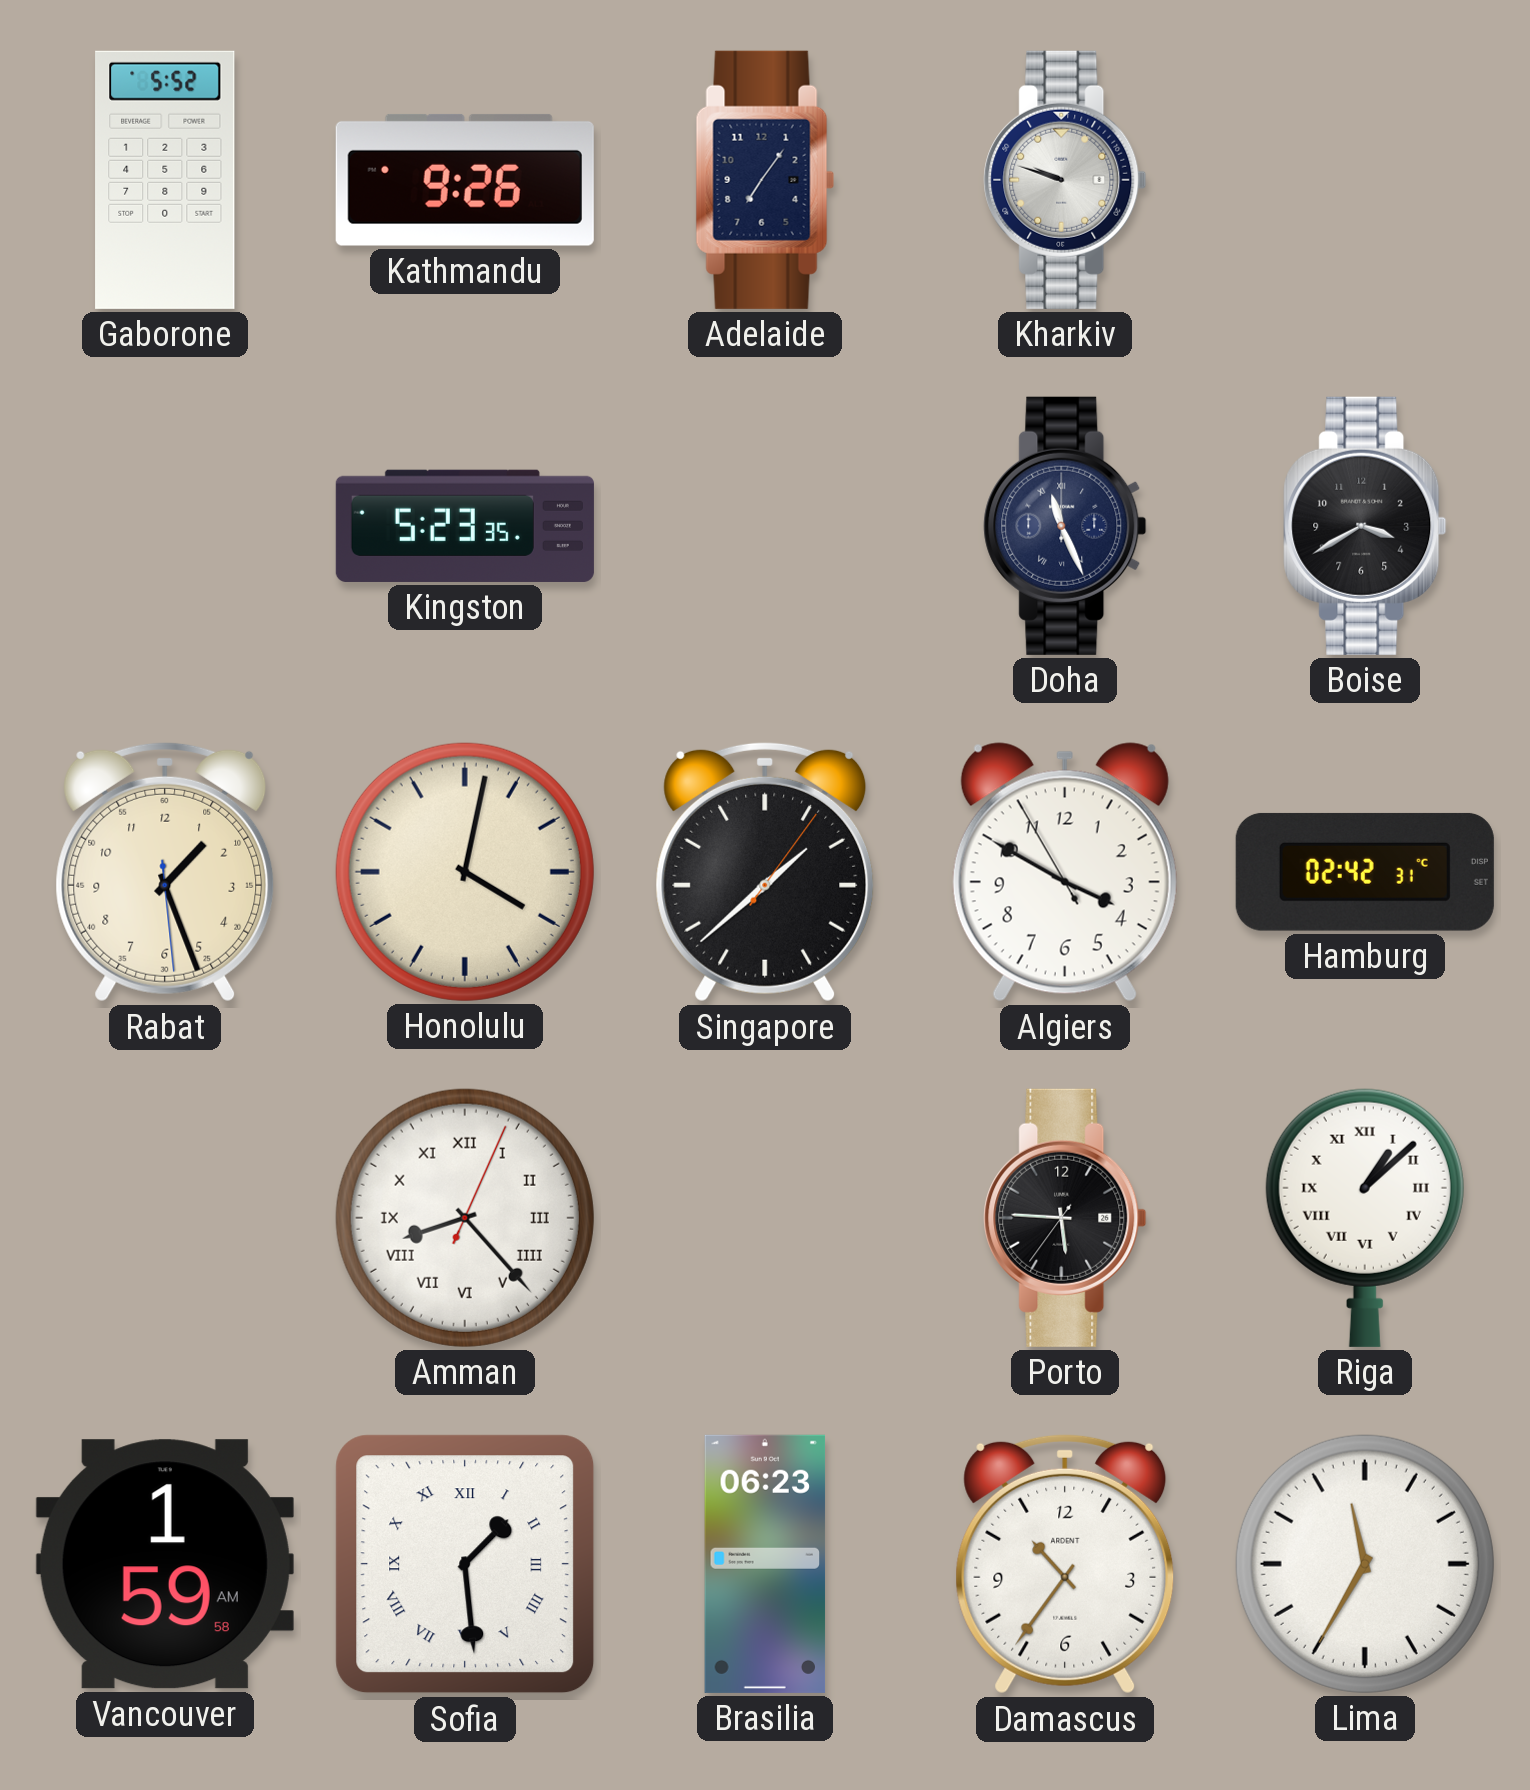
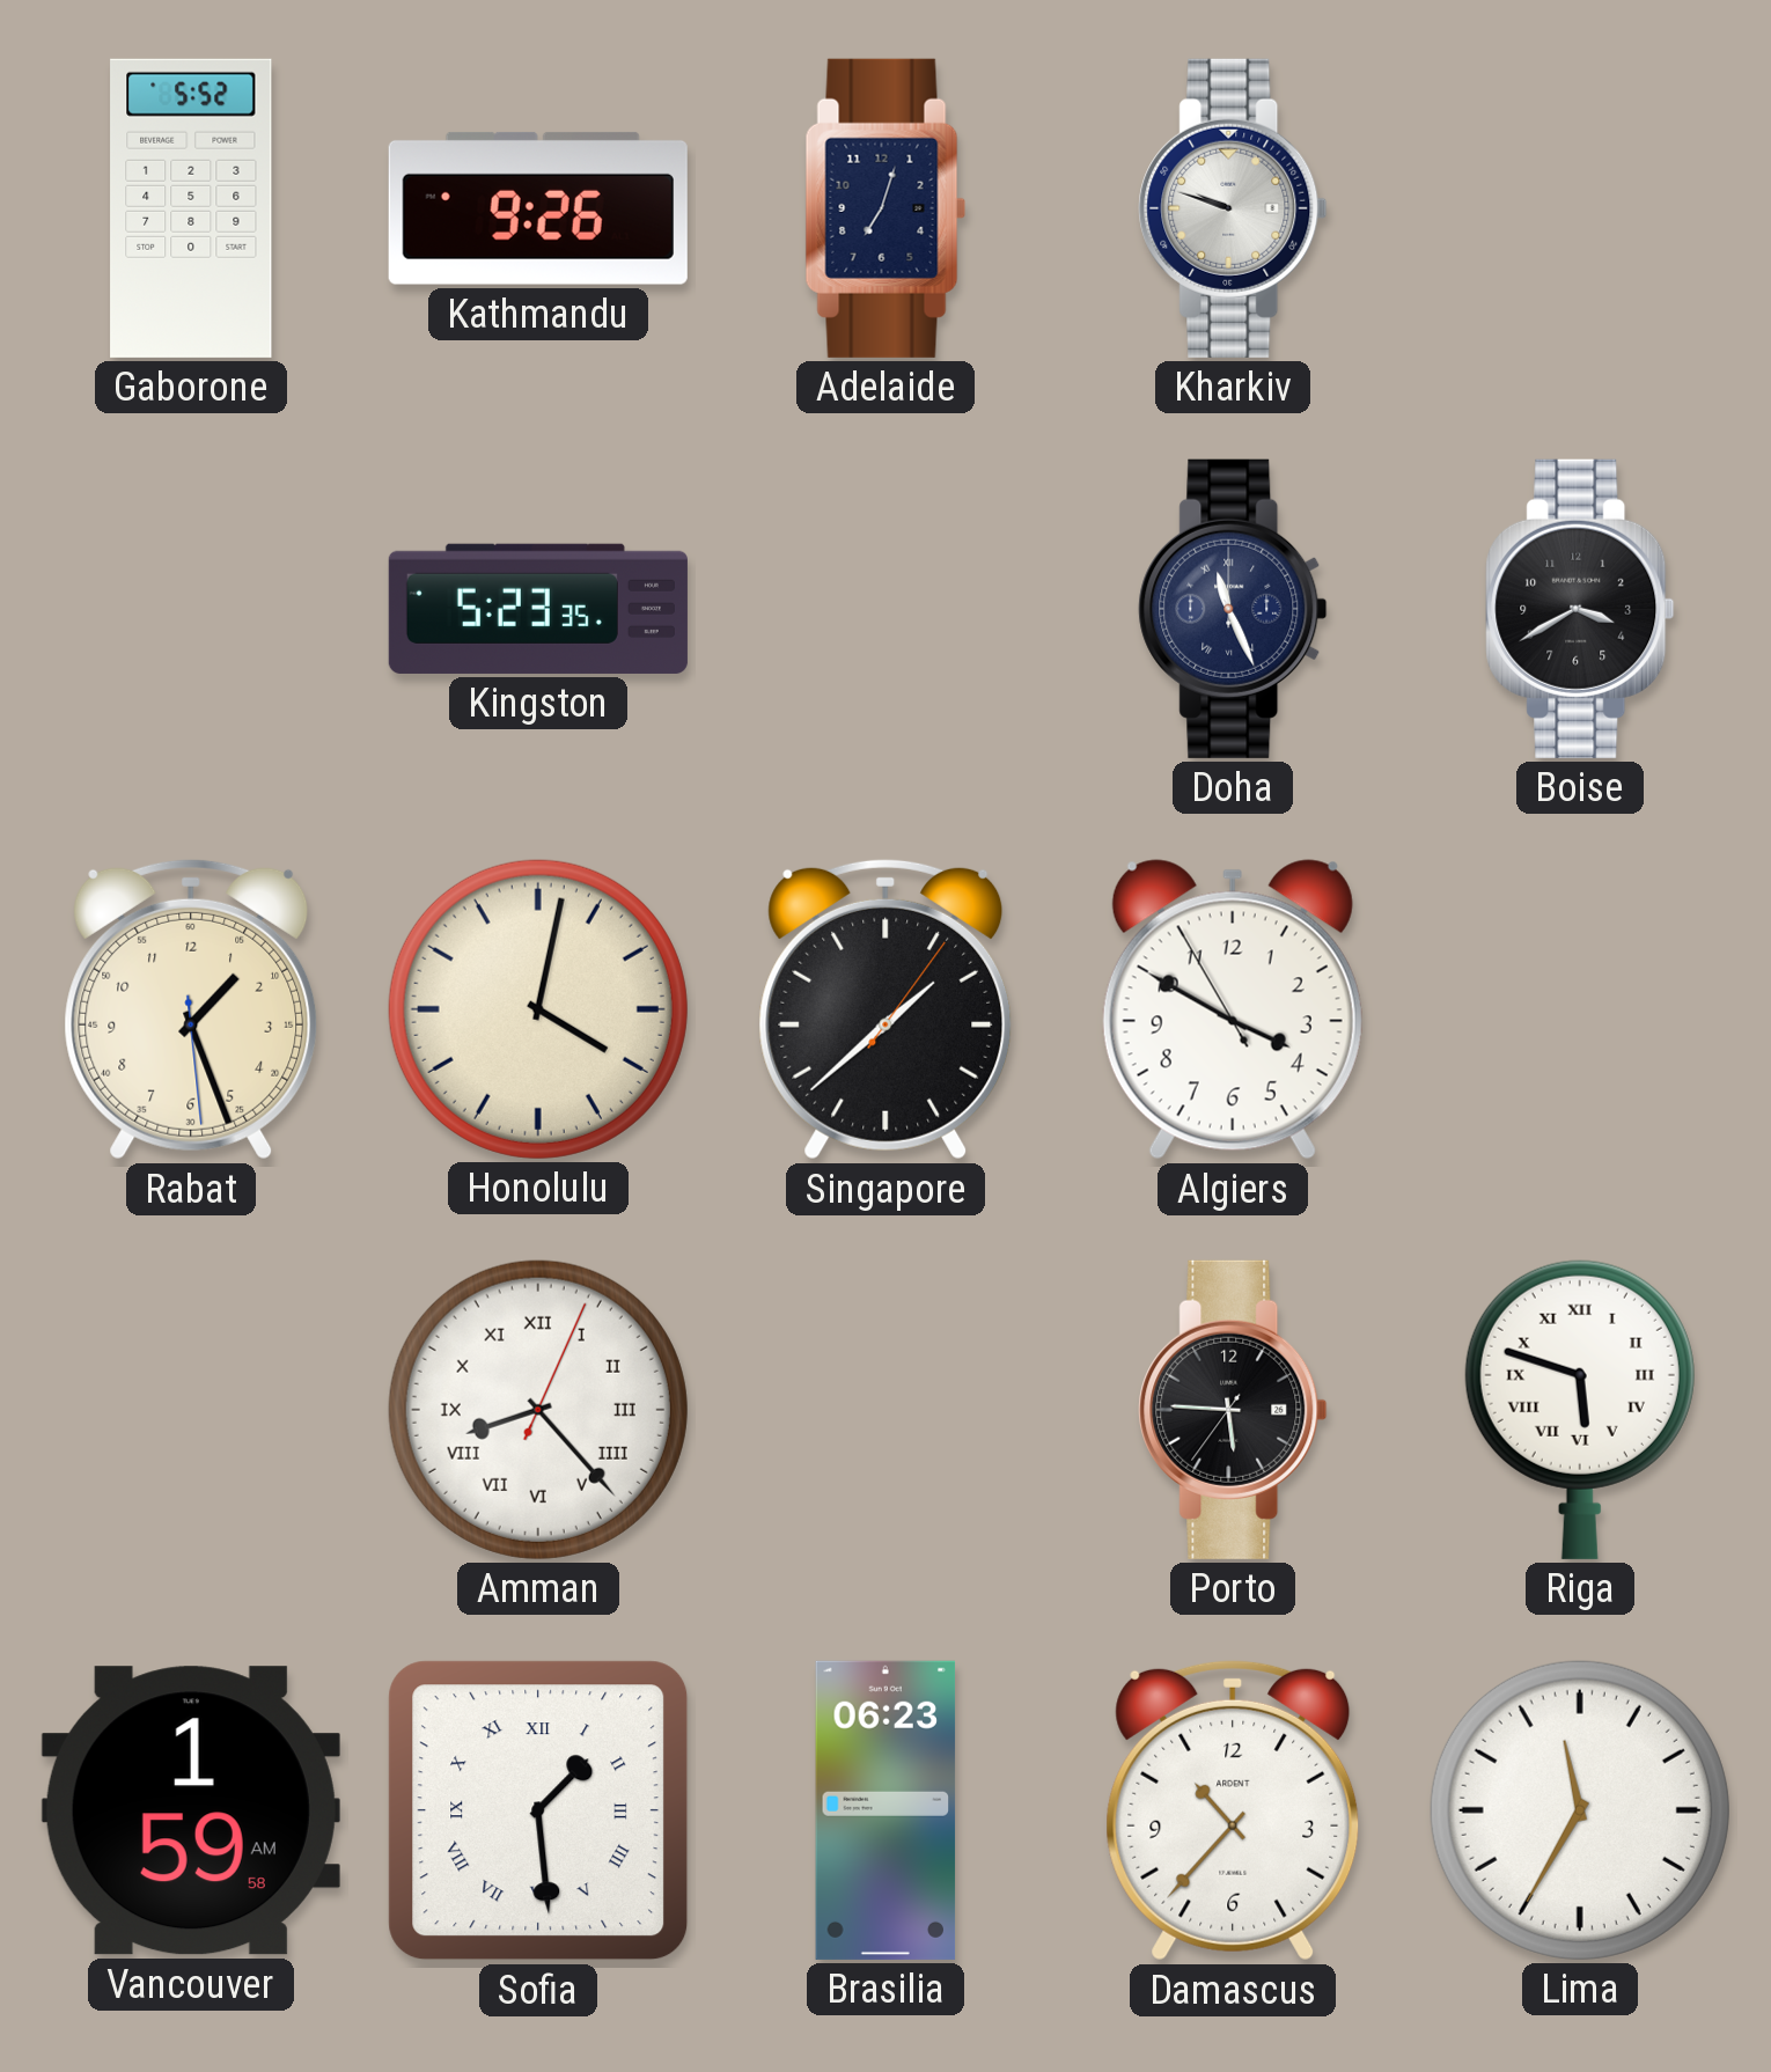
Adelaide: 7:06 -> 7:03
Hamburg: 02:42 -> none
Riga: 1:08 -> 5:48
Damascus: 10:36 -> 10:37
